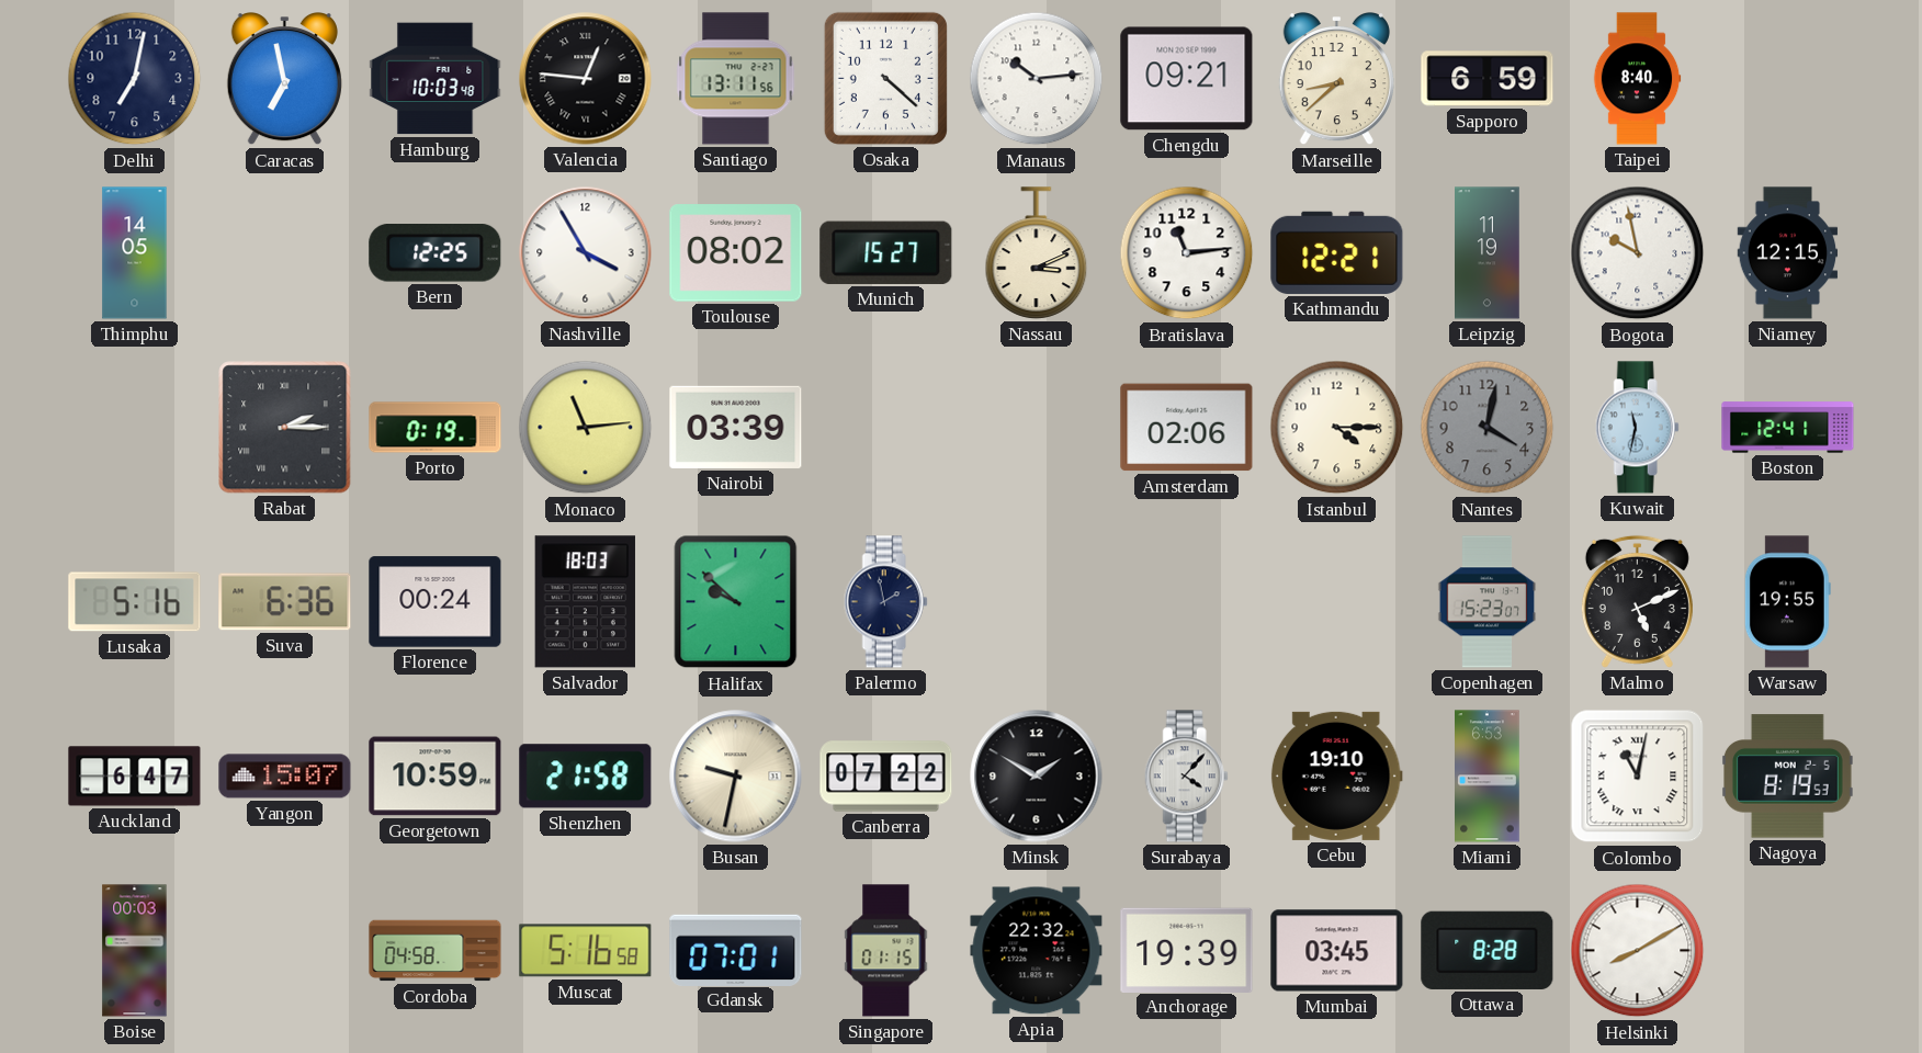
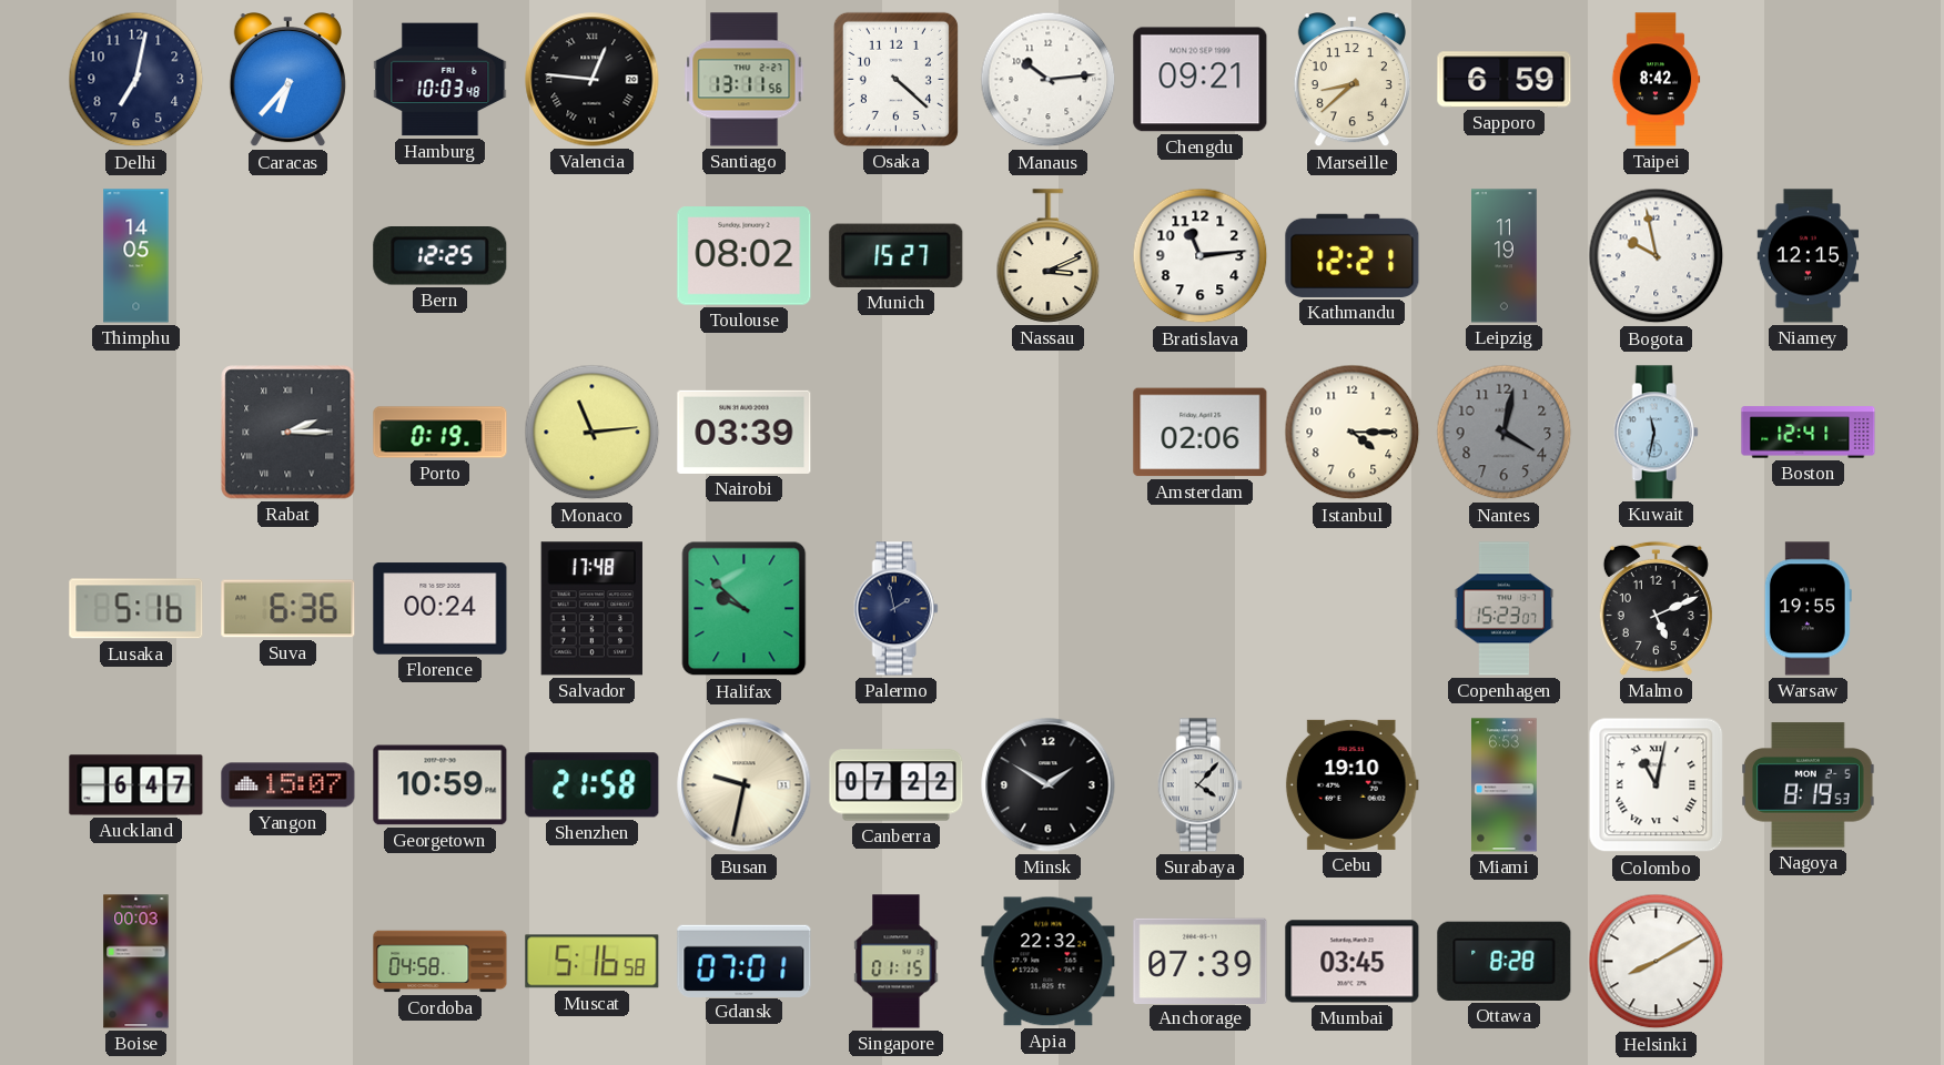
Caracas: 6:58 -> 6:37
Taipei: 8:40 -> 8:42
Nashville: 3:55 -> none
Salvador: 18:03 -> 17:48
Anchorage: 19:39 -> 07:39
